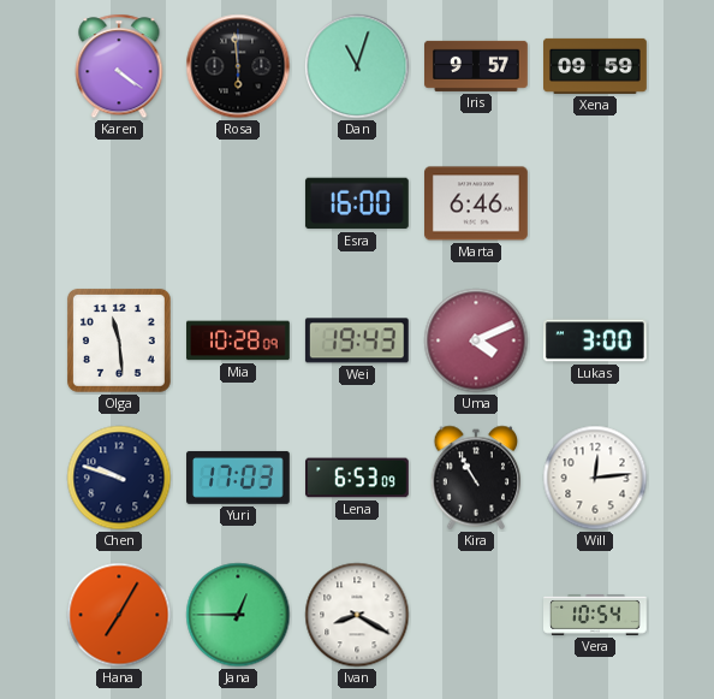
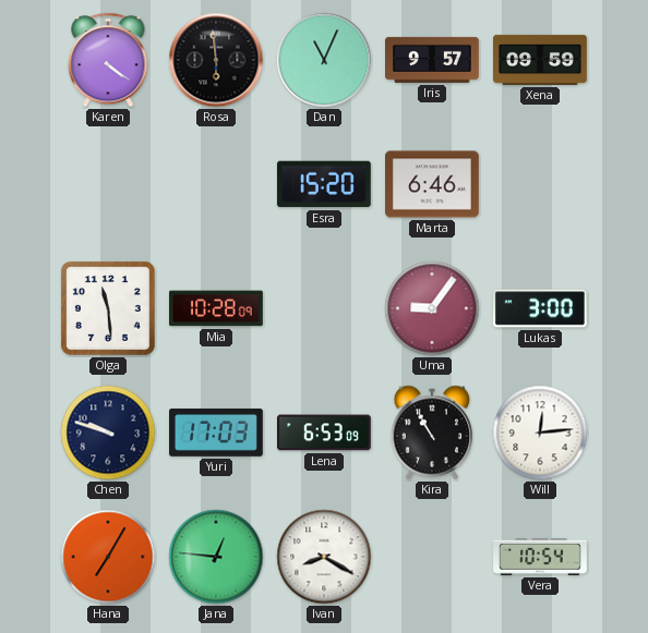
Dan: 11:03 -> 11:04
Esra: 16:00 -> 15:20
Wei: 19:43 -> none
Uma: 4:11 -> 9:06
Jana: 12:45 -> 12:46
